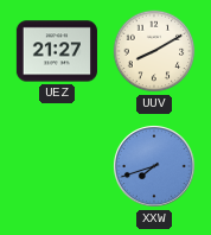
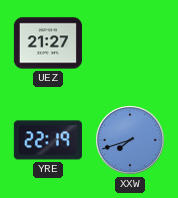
UUV: 8:10 -> none
YRE: none -> 22:19
